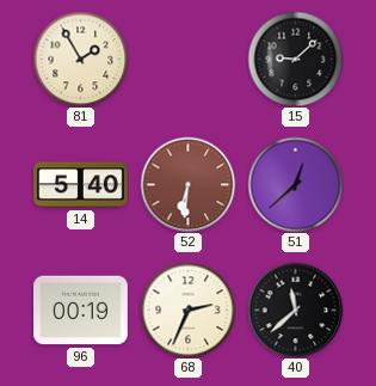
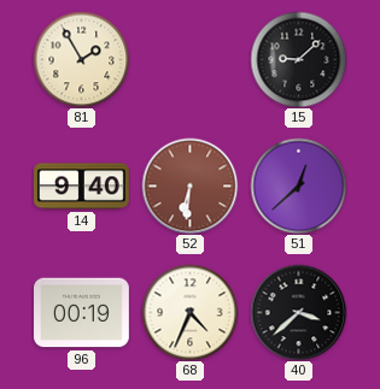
14: 5:40 -> 9:40
68: 2:34 -> 4:34
40: 11:38 -> 3:38
